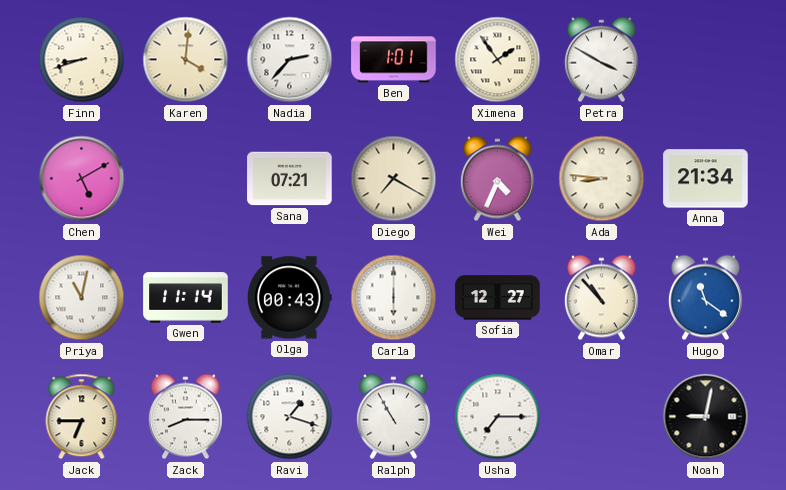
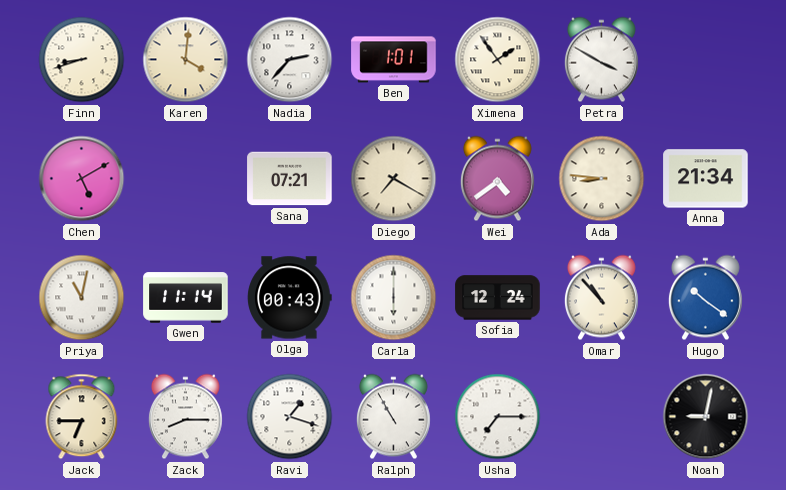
Wei: 4:34 -> 4:39
Sofia: 12:27 -> 12:24
Hugo: 11:21 -> 10:21
